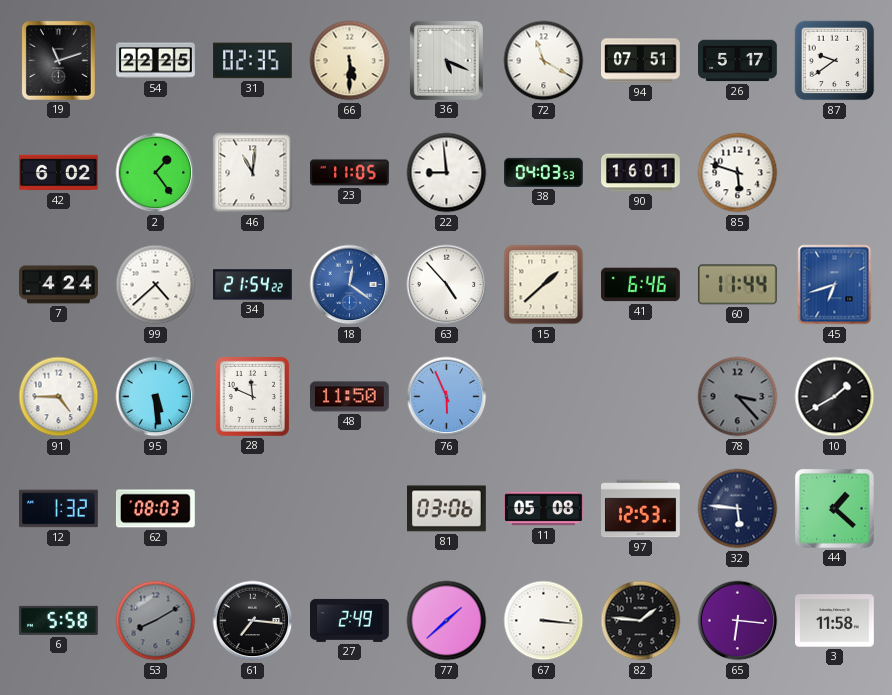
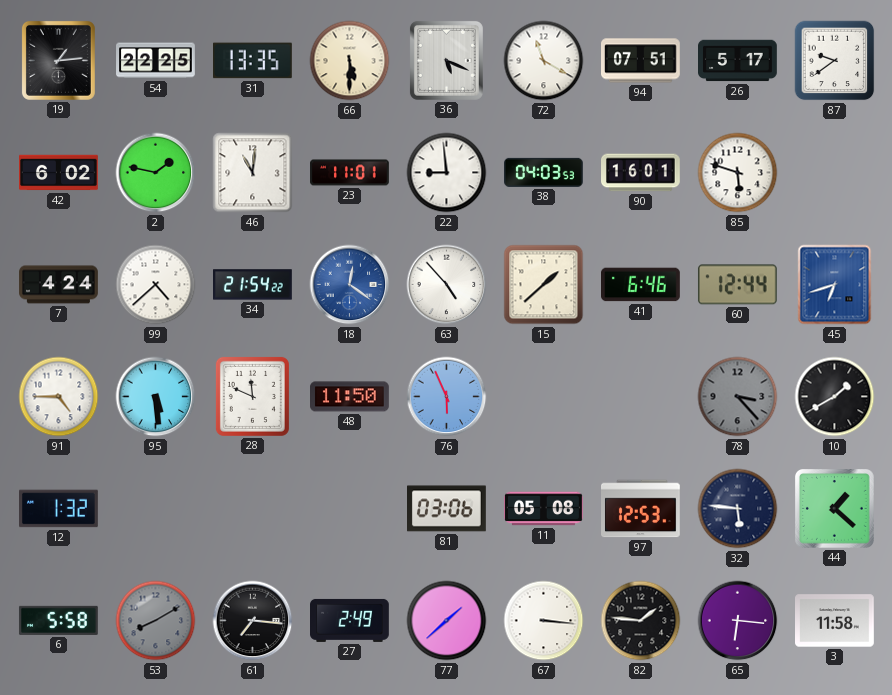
19: 11:12 -> 1:14
31: 02:35 -> 13:35
2: 1:24 -> 1:47
23: 11:05 -> 11:01
60: 11:44 -> 12:44
62: 08:03 -> none
